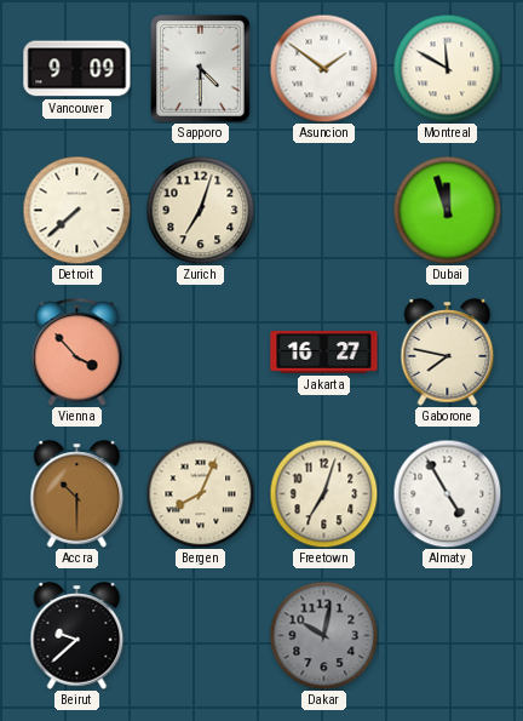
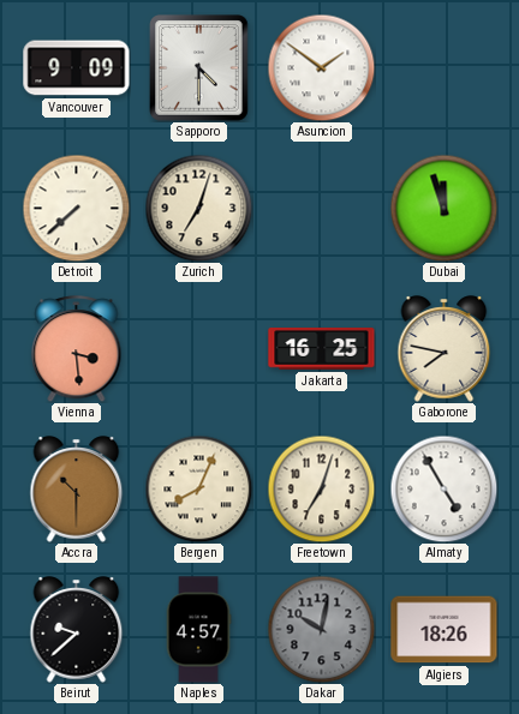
Montreal: 11:50 -> none
Vienna: 3:53 -> 3:29
Jakarta: 16:27 -> 16:25
Naples: none -> 4:57
Algiers: none -> 18:26
